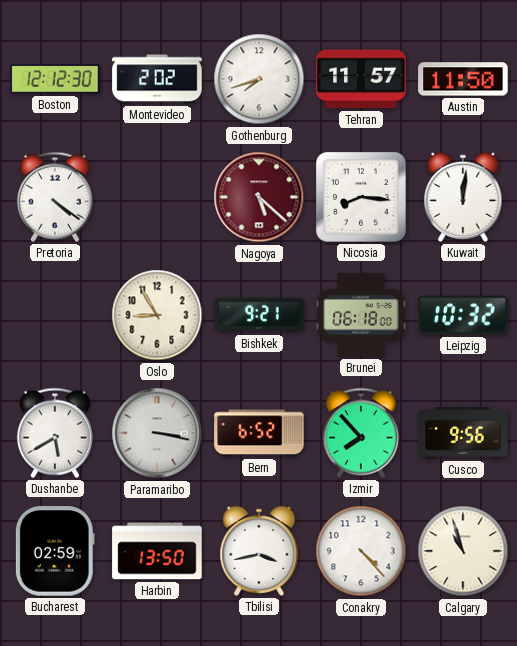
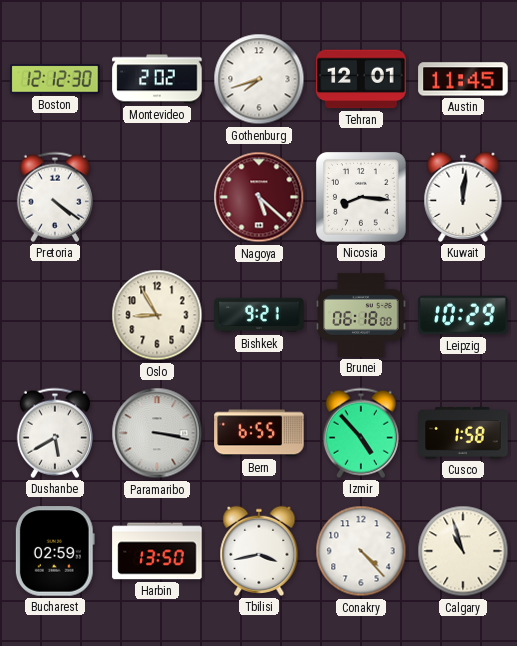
Tehran: 11:57 -> 12:01
Austin: 11:50 -> 11:45
Leipzig: 10:32 -> 10:29
Bern: 6:52 -> 6:55
Izmir: 7:53 -> 4:53
Cusco: 9:56 -> 1:58
